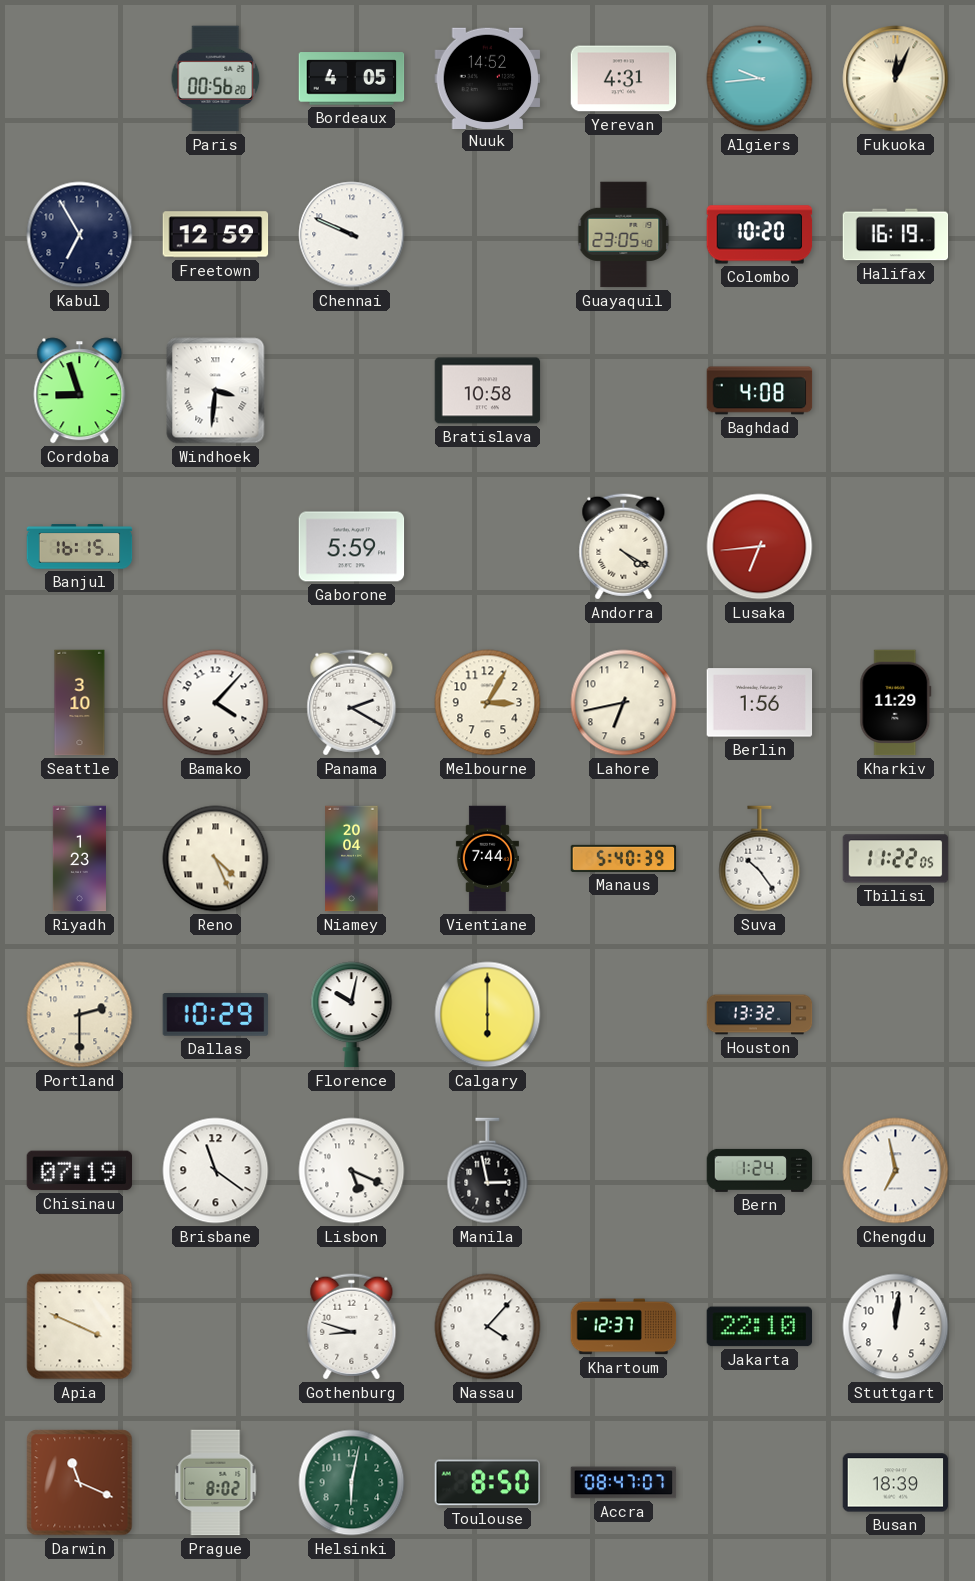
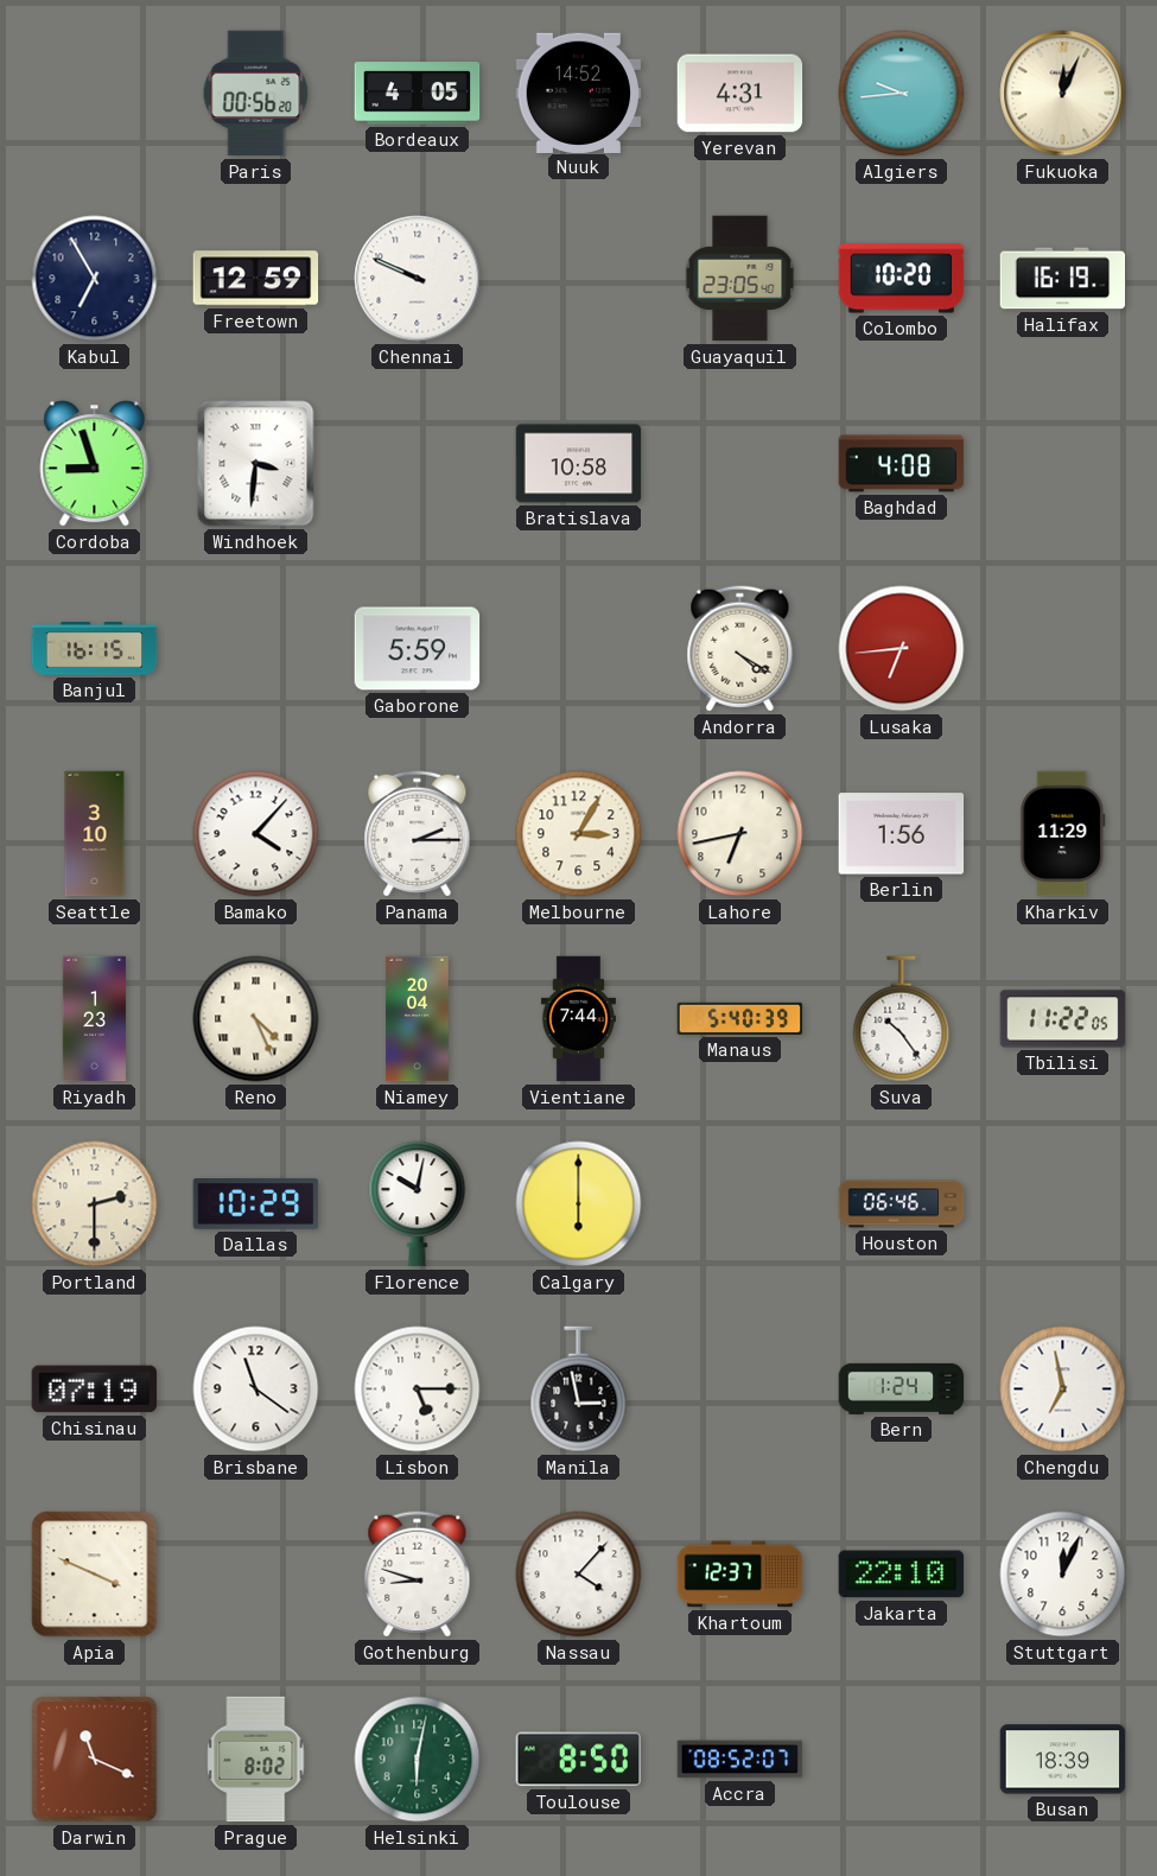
Panama: 2:20 -> 2:15
Houston: 13:32 -> 06:46
Lisbon: 5:19 -> 5:15
Stuttgart: 12:01 -> 12:04
Accra: 08:47 -> 08:52
